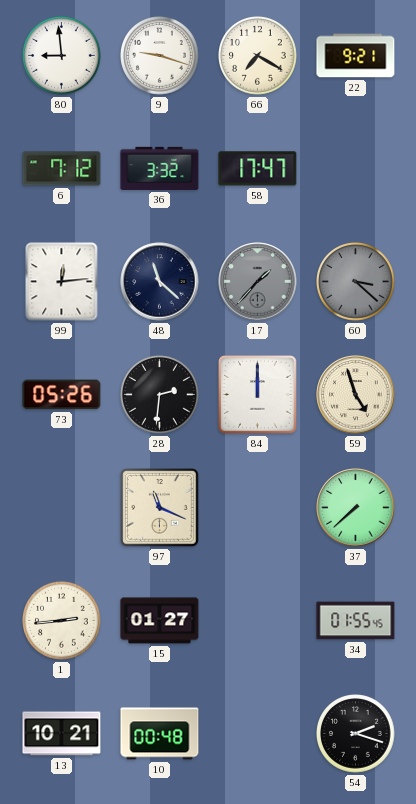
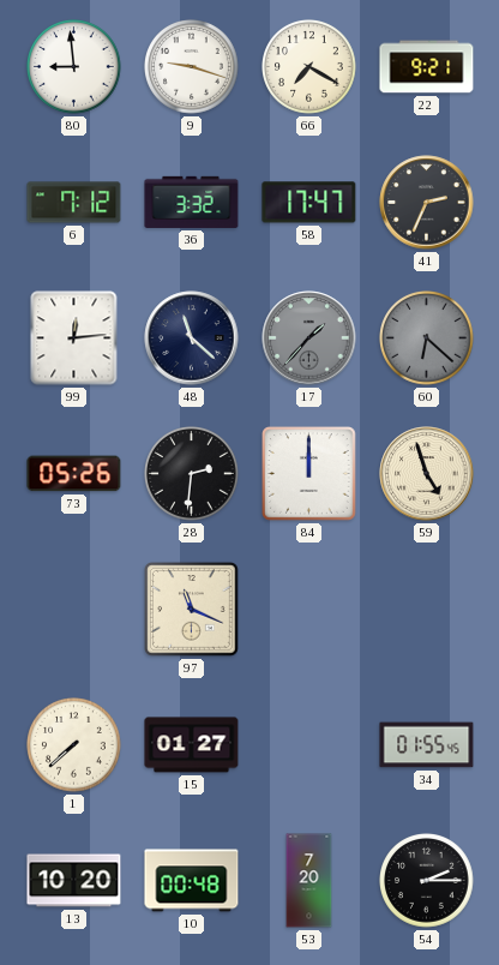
41: none -> 2:34
60: 3:22 -> 6:22
37: 7:38 -> none
1: 2:44 -> 7:38
13: 10:21 -> 10:20
53: none -> 7:20
54: 2:18 -> 2:15
